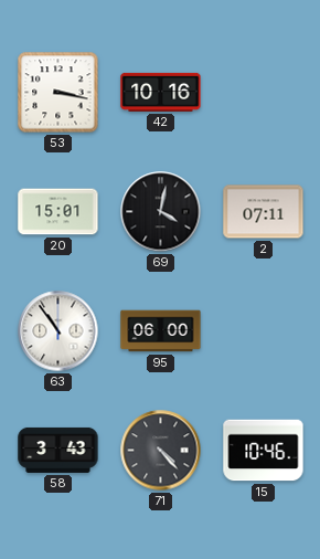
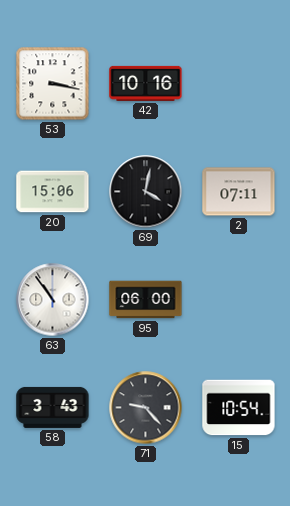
20: 15:01 -> 15:06
71: 4:23 -> 9:23
15: 10:46 -> 10:54
